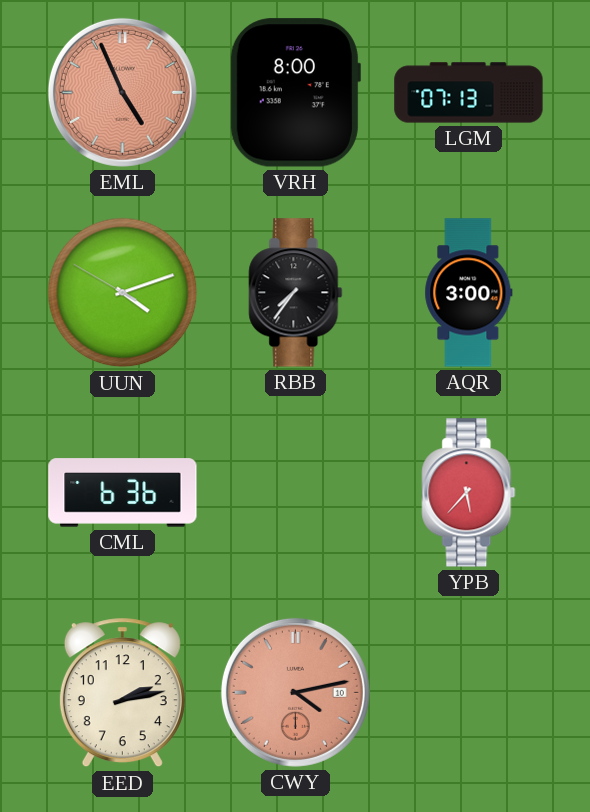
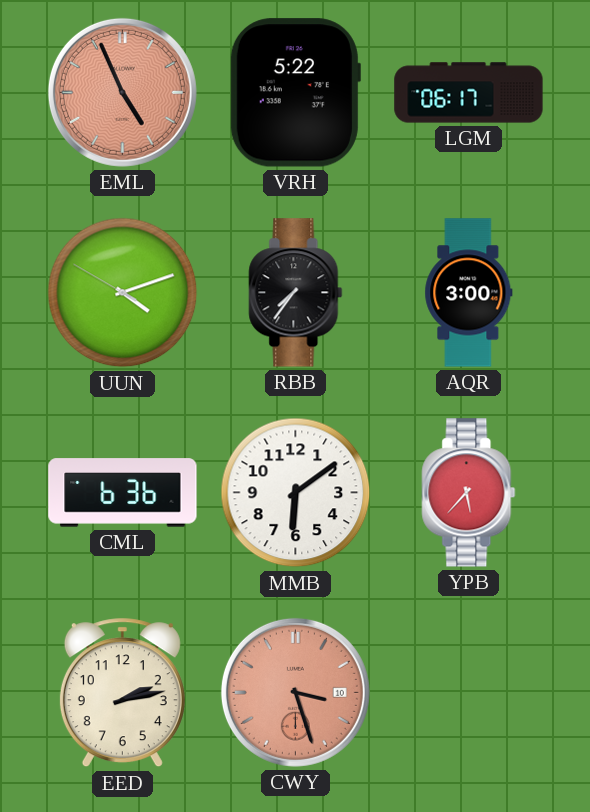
VRH: 8:00 -> 5:22
LGM: 07:13 -> 06:17
MMB: none -> 6:09
CWY: 4:13 -> 3:27
